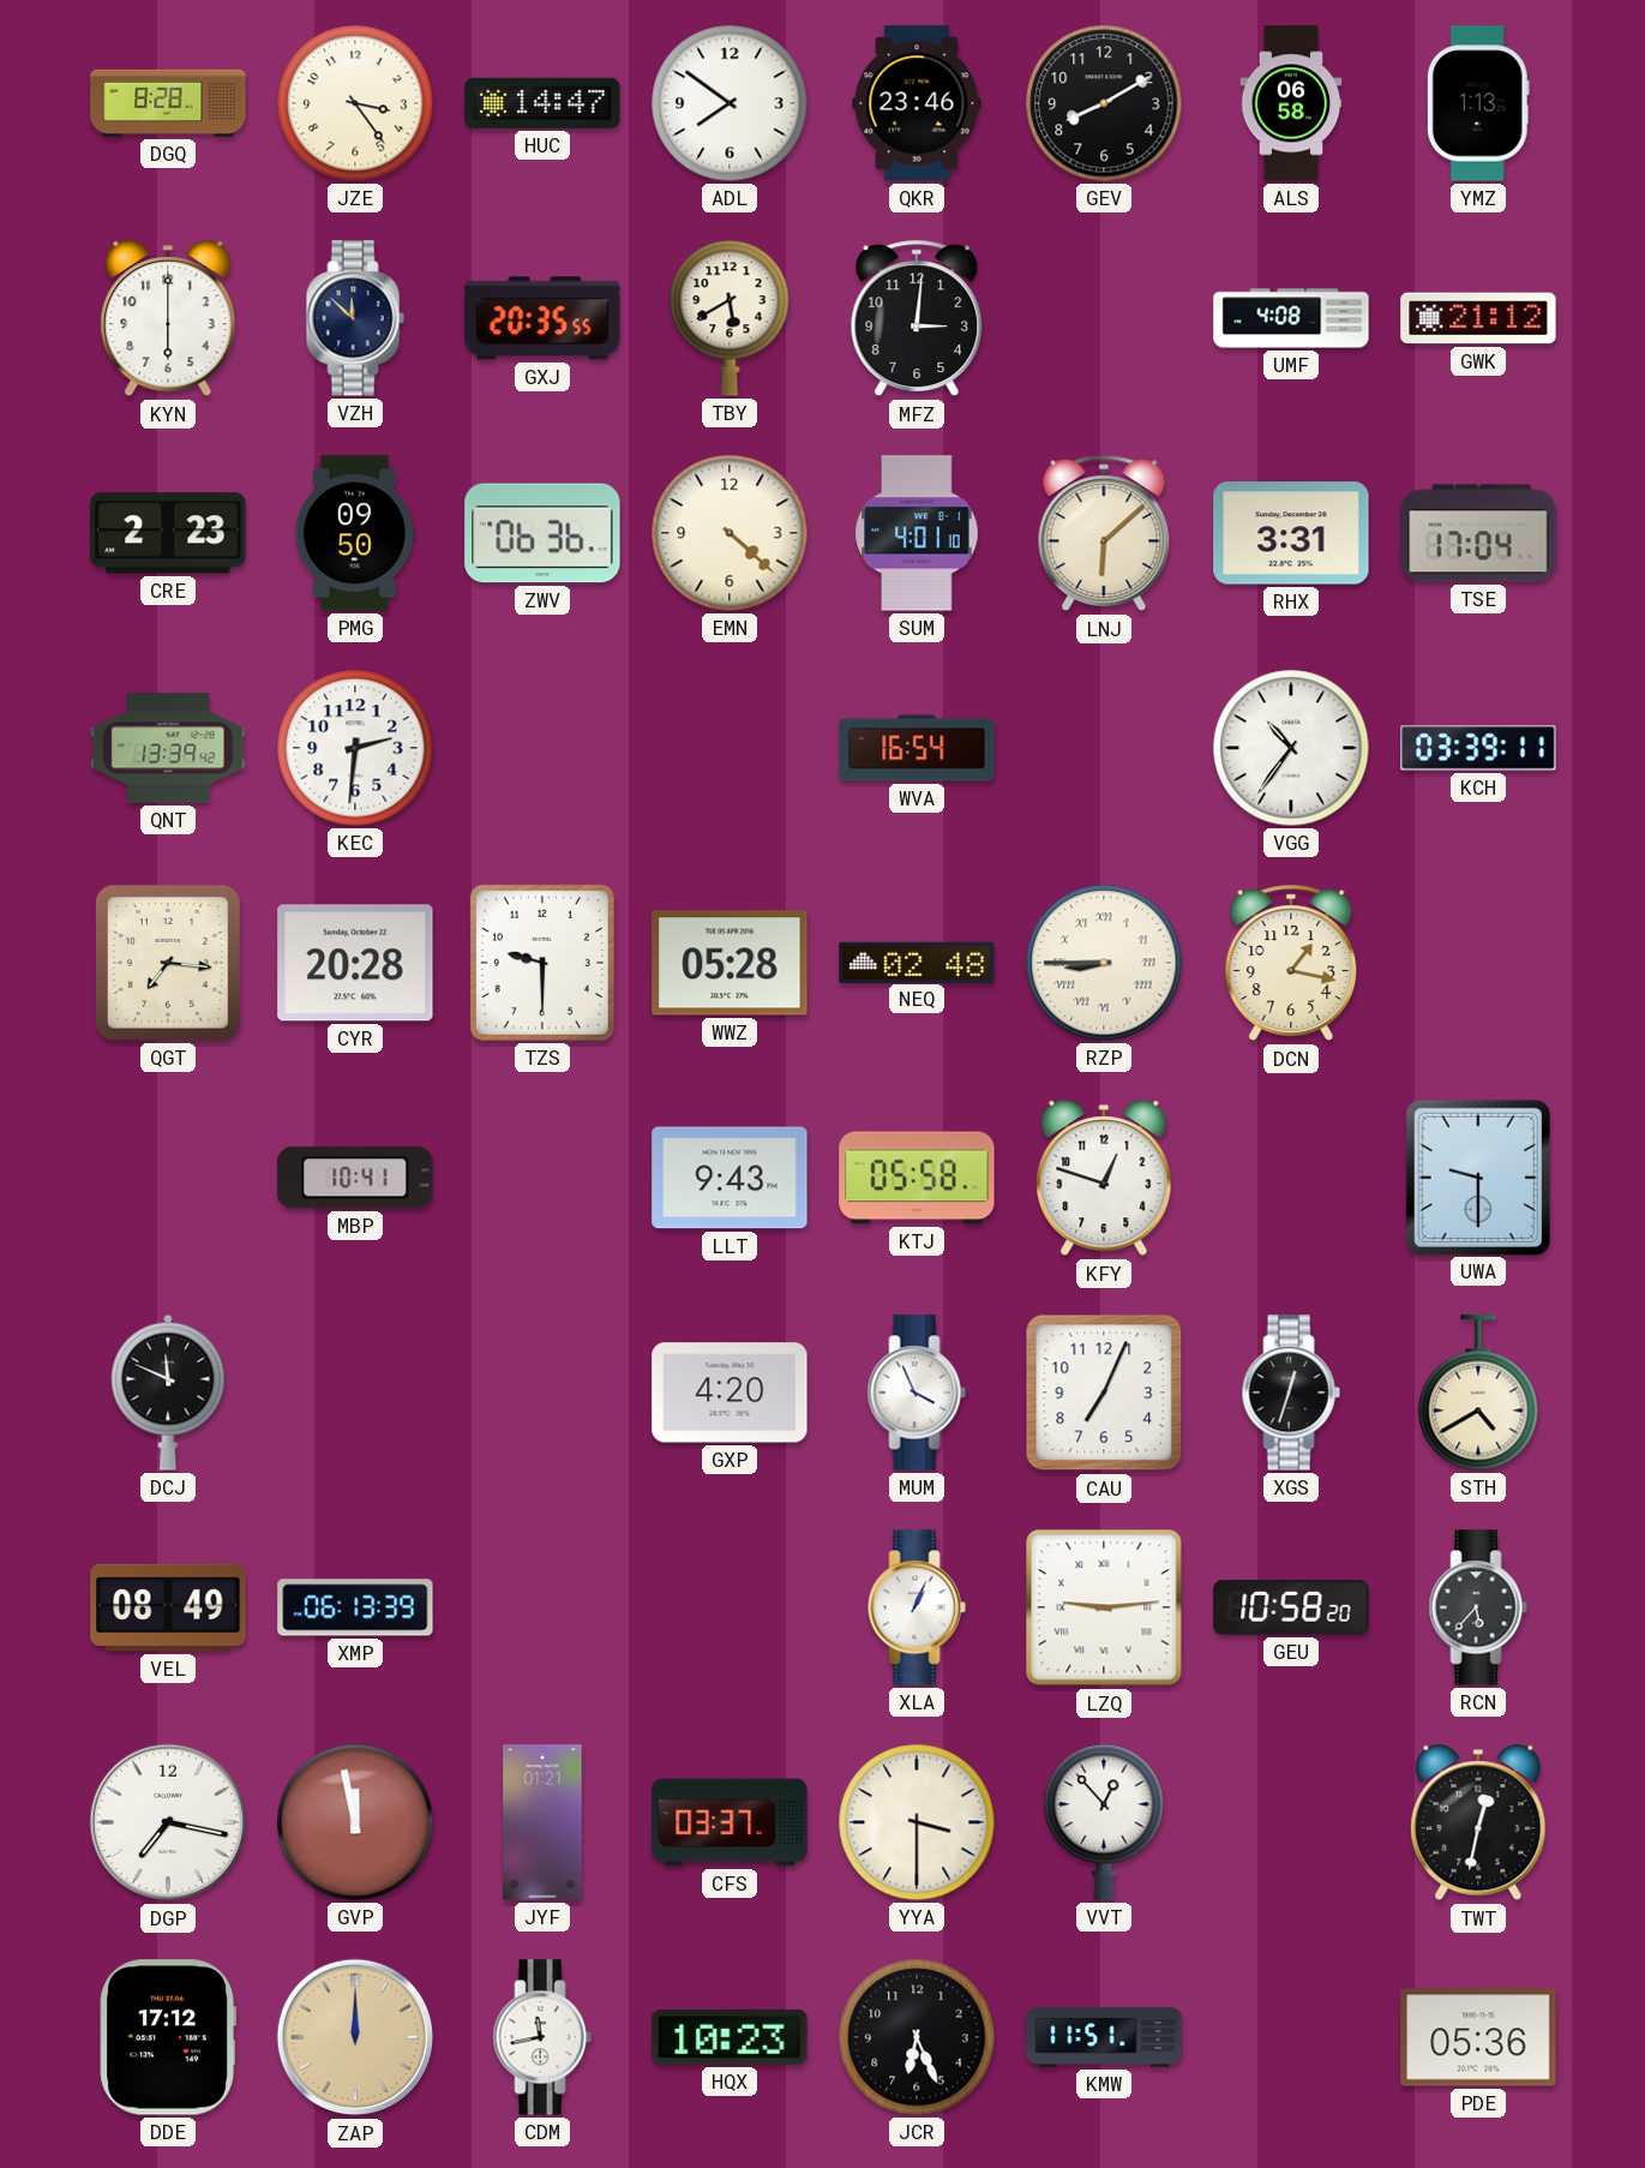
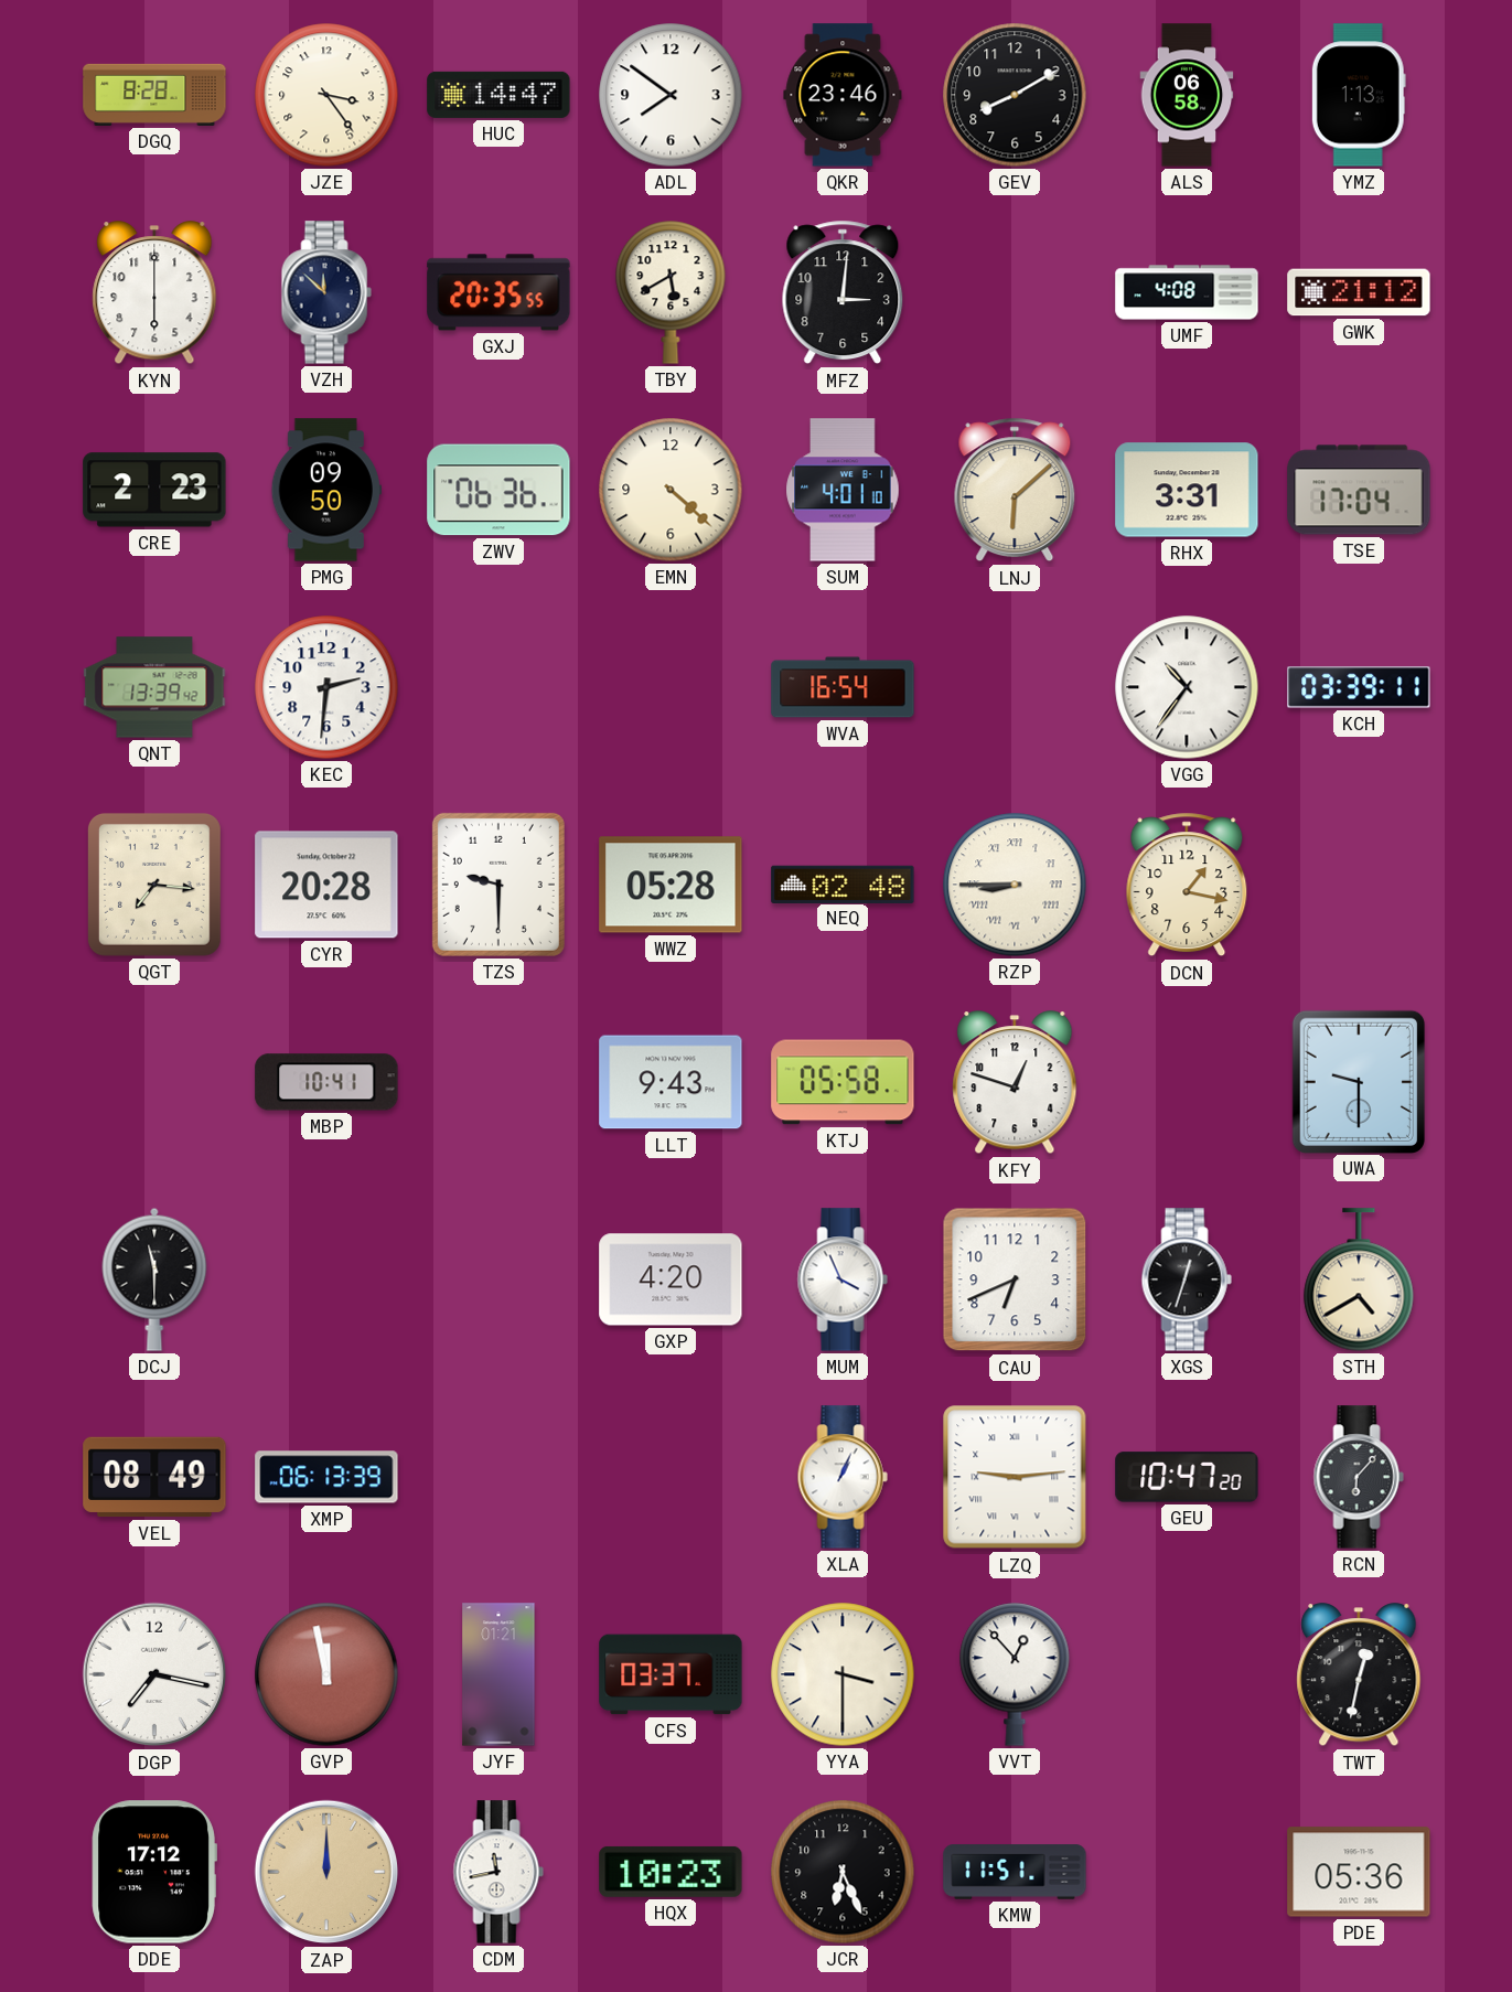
DCJ: 11:49 -> 11:30
CAU: 7:04 -> 6:41
GEU: 10:58 -> 10:47
RCN: 5:37 -> 6:07
